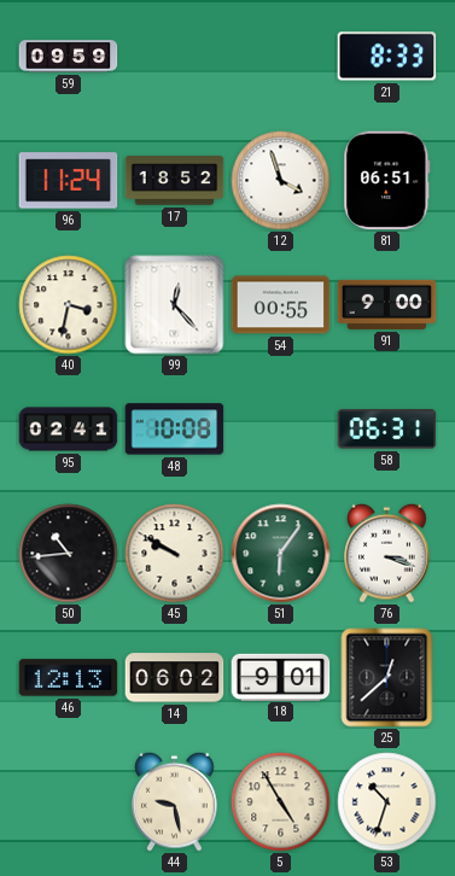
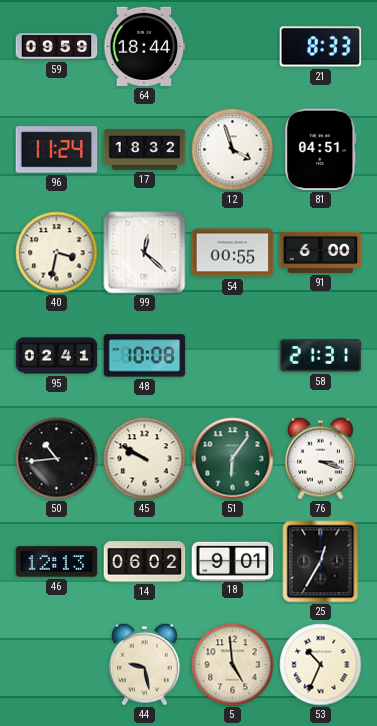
64: none -> 18:44
17: 18:52 -> 18:32
81: 06:51 -> 04:51
99: 12:23 -> 12:22
91: 9:00 -> 6:00
58: 06:31 -> 21:31
25: 12:38 -> 12:35
5: 4:55 -> 4:59
53: 10:33 -> 10:34
